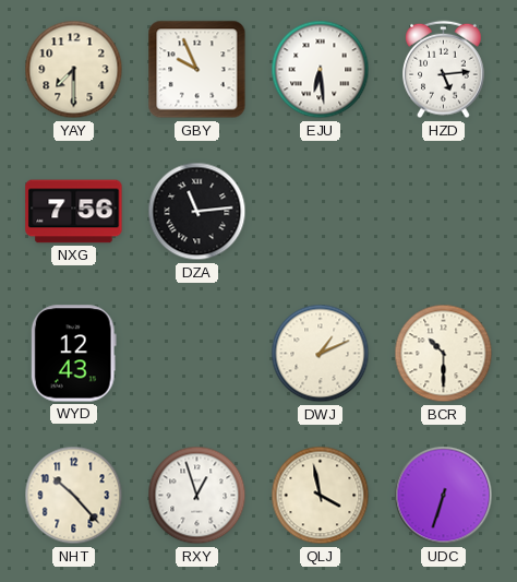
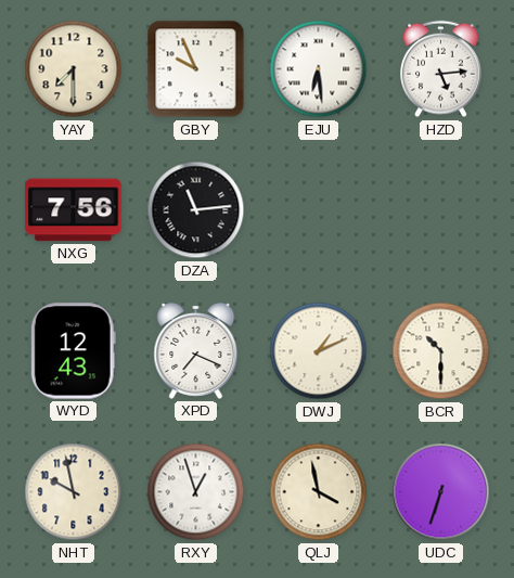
XPD: none -> 7:19
NHT: 10:23 -> 9:58
